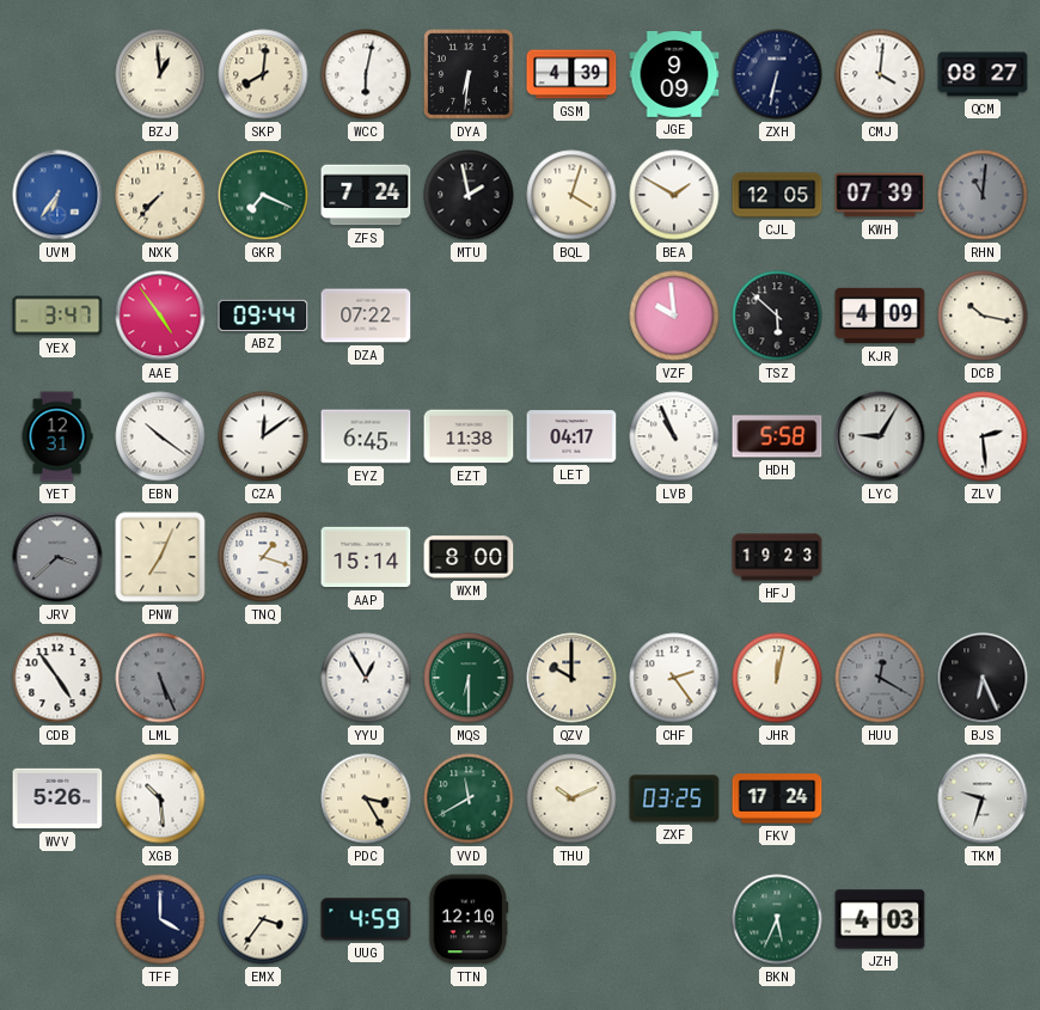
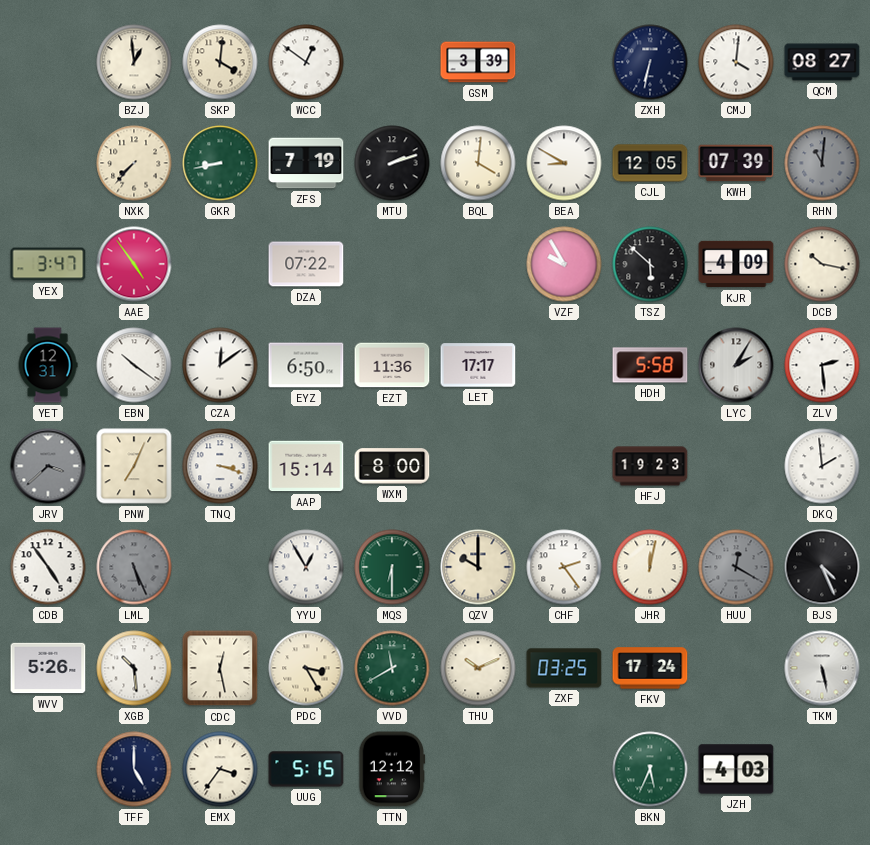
SKP: 8:01 -> 4:01
WCC: 6:02 -> 12:51
DYA: 6:31 -> none
GSM: 4:39 -> 3:39
JGE: 9:09 -> none
UVM: 6:36 -> none
GKR: 7:19 -> 8:43
ZFS: 7:24 -> 7:19
MTU: 1:58 -> 2:12
BQL: 4:03 -> 4:01
BEA: 1:50 -> 8:50
ABZ: 09:44 -> none
VZF: 9:59 -> 9:55
EYZ: 6:45 -> 6:50
EZT: 11:38 -> 11:36
LET: 04:17 -> 17:17
LVB: 10:56 -> none
LYC: 9:05 -> 2:05
TNQ: 1:18 -> 3:18
DKQ: none -> 1:59
BJS: 6:26 -> 4:26
CDC: none -> 12:28
TKM: 9:33 -> 5:28
TFF: 4:00 -> 5:00
UUG: 4:59 -> 5:15
TTN: 12:10 -> 12:12
